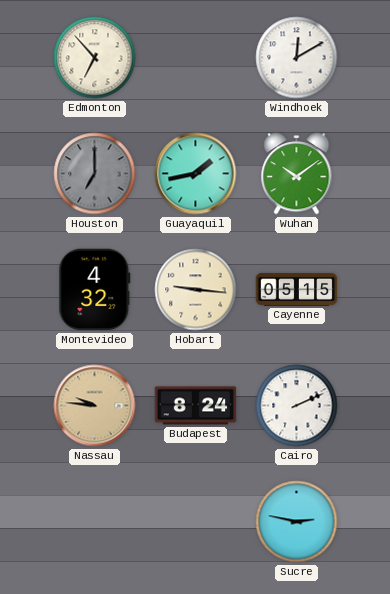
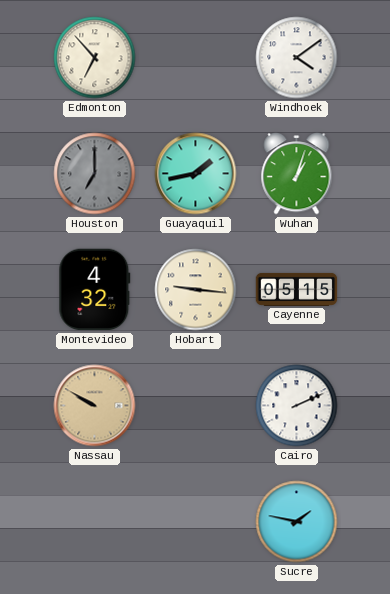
Windhoek: 12:10 -> 4:09
Wuhan: 10:09 -> 1:03
Nassau: 9:46 -> 9:50
Budapest: 8:24 -> none
Sucre: 2:47 -> 1:47
